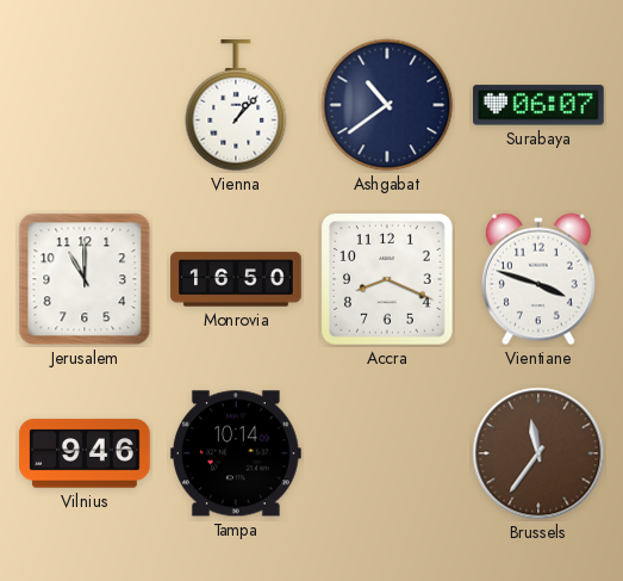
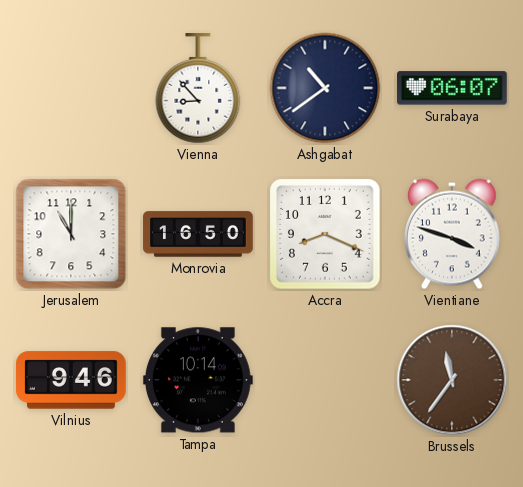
Vienna: 1:07 -> 8:53
